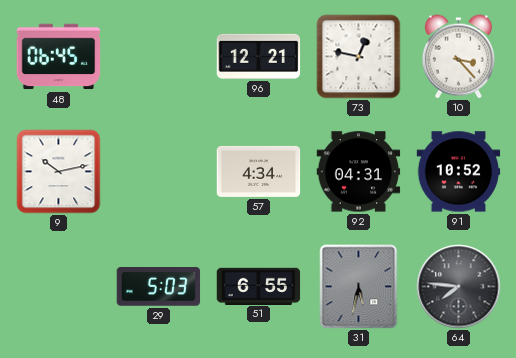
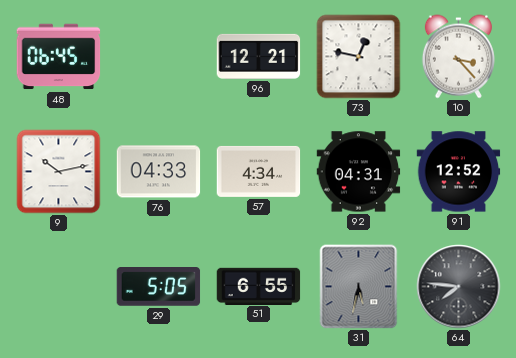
76: none -> 04:33
91: 10:52 -> 12:52
29: 5:03 -> 5:05
